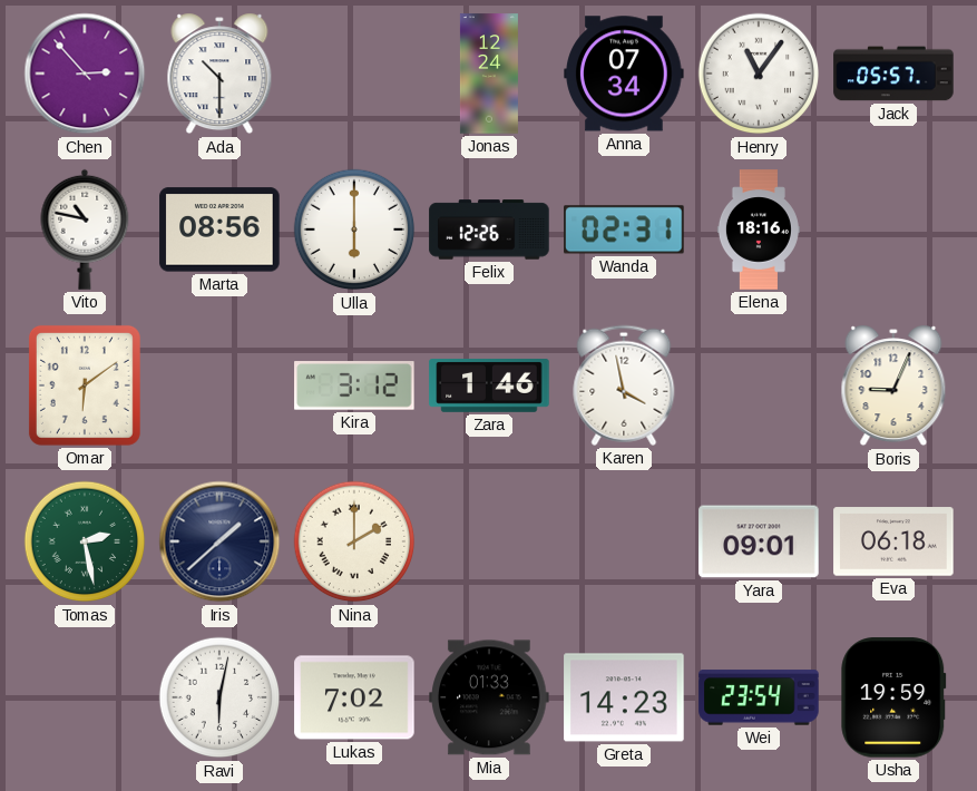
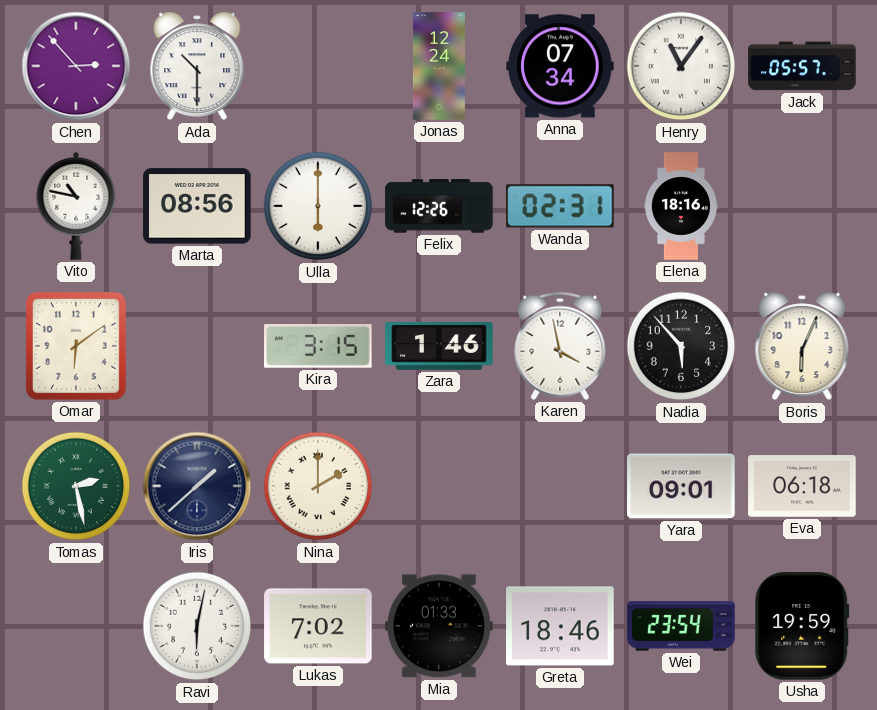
Kira: 3:12 -> 3:15
Nadia: none -> 5:53
Boris: 9:04 -> 6:04
Greta: 14:23 -> 18:46
